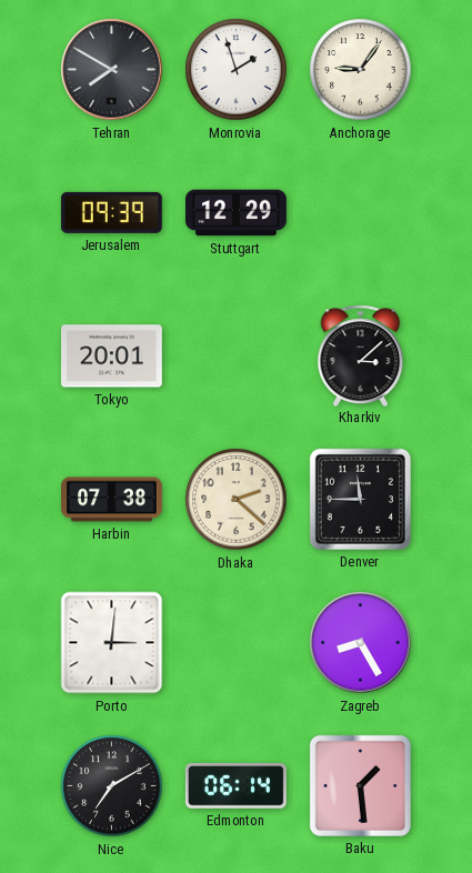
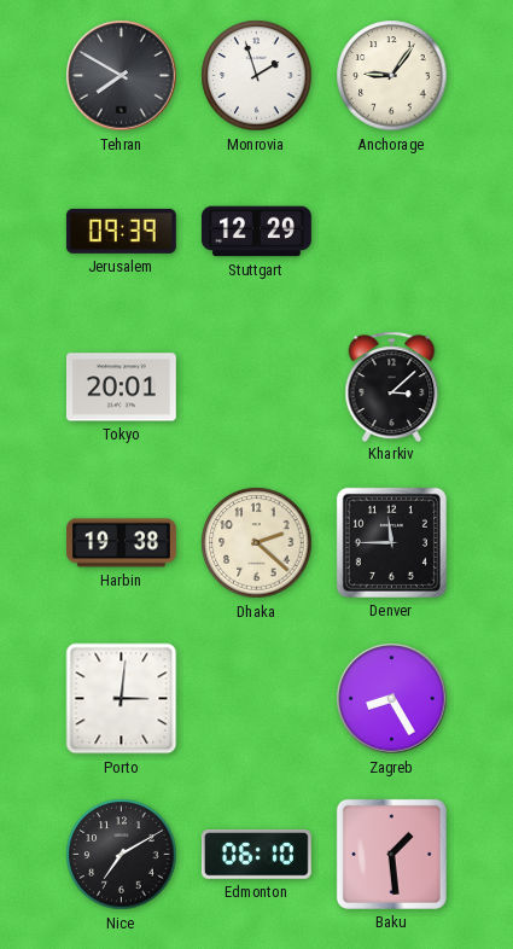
Harbin: 07:38 -> 19:38
Edmonton: 06:14 -> 06:10
